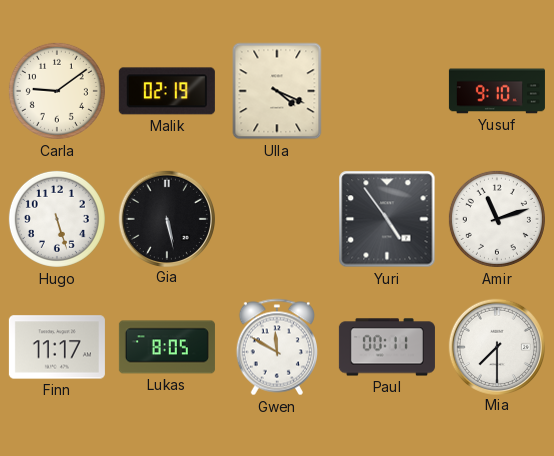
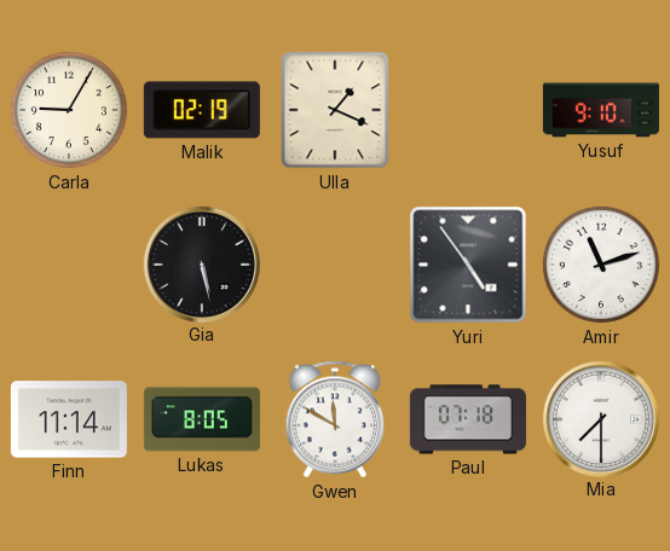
Carla: 9:09 -> 9:05
Ulla: 4:19 -> 1:19
Hugo: 5:27 -> none
Finn: 11:17 -> 11:14
Paul: 00:11 -> 07:18
